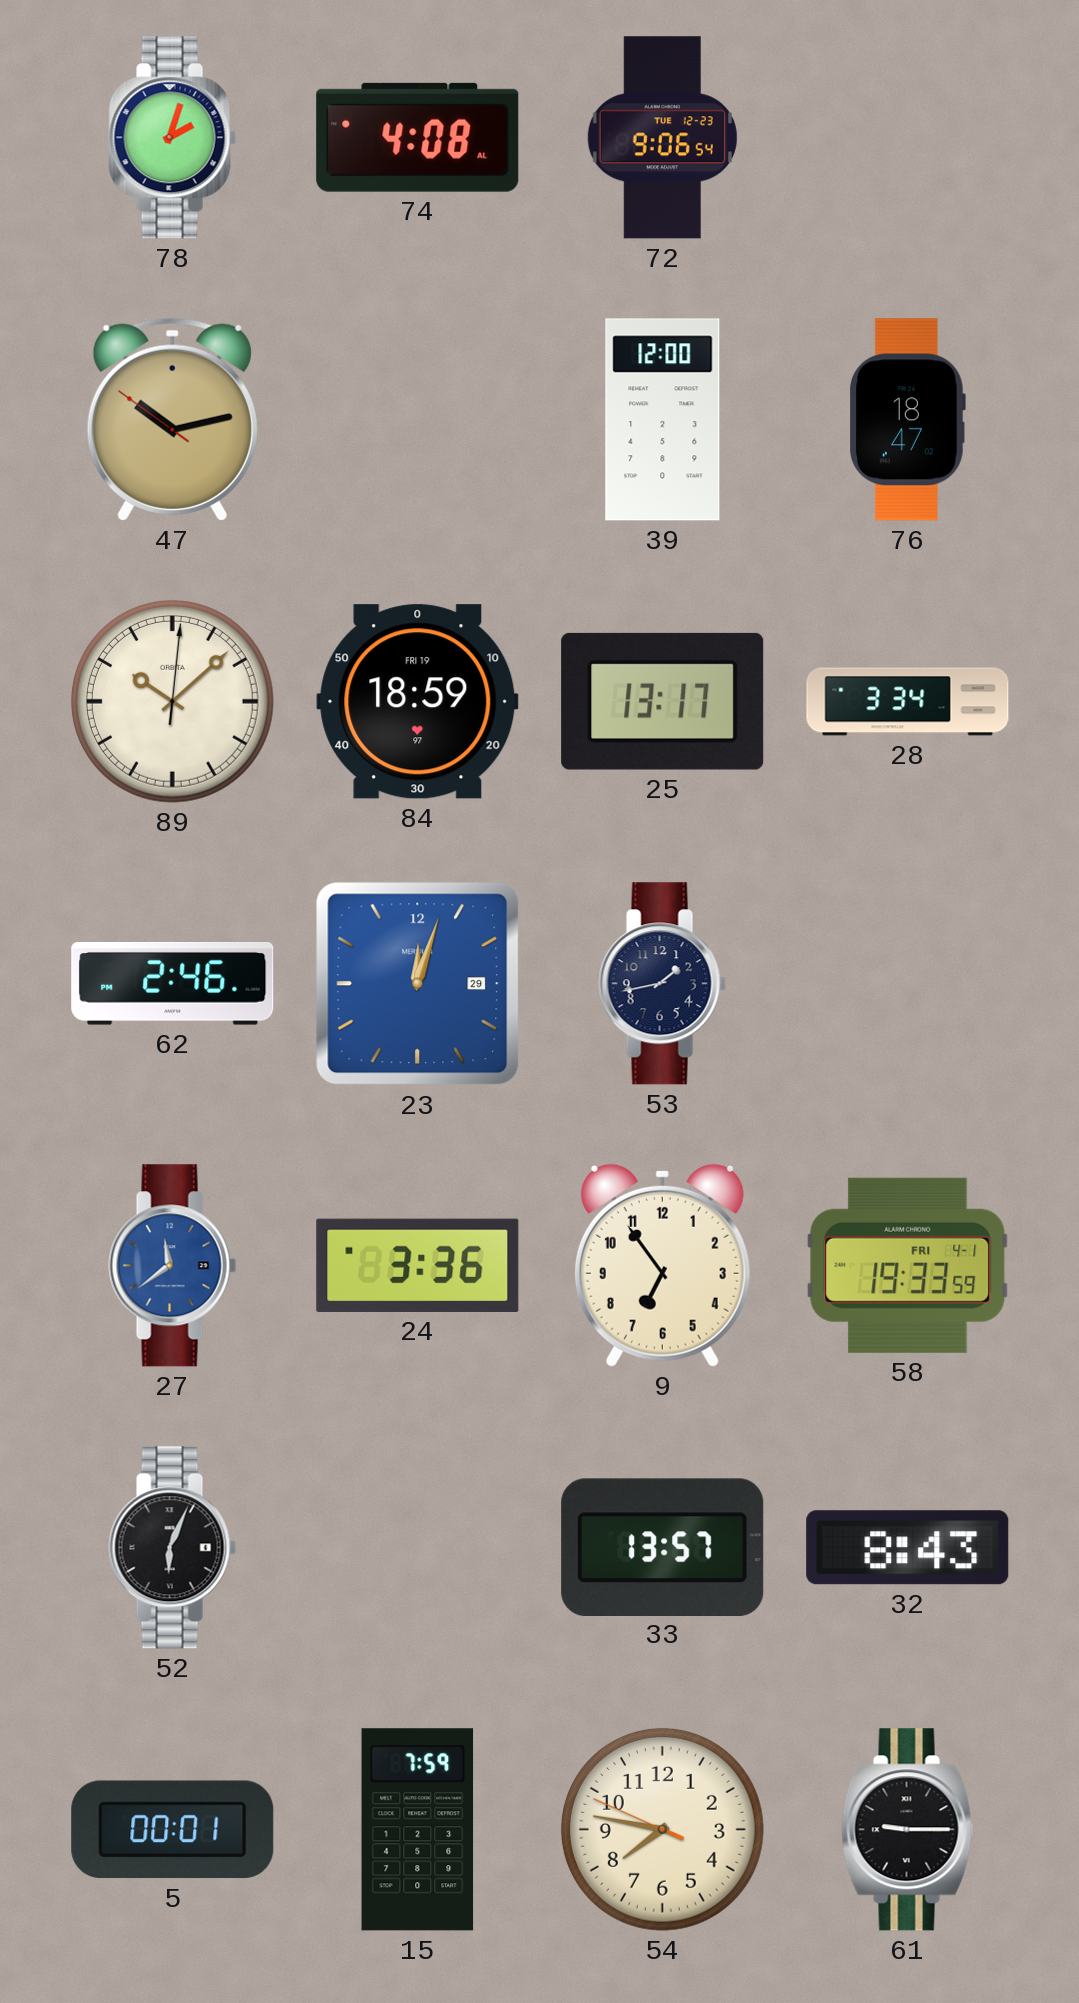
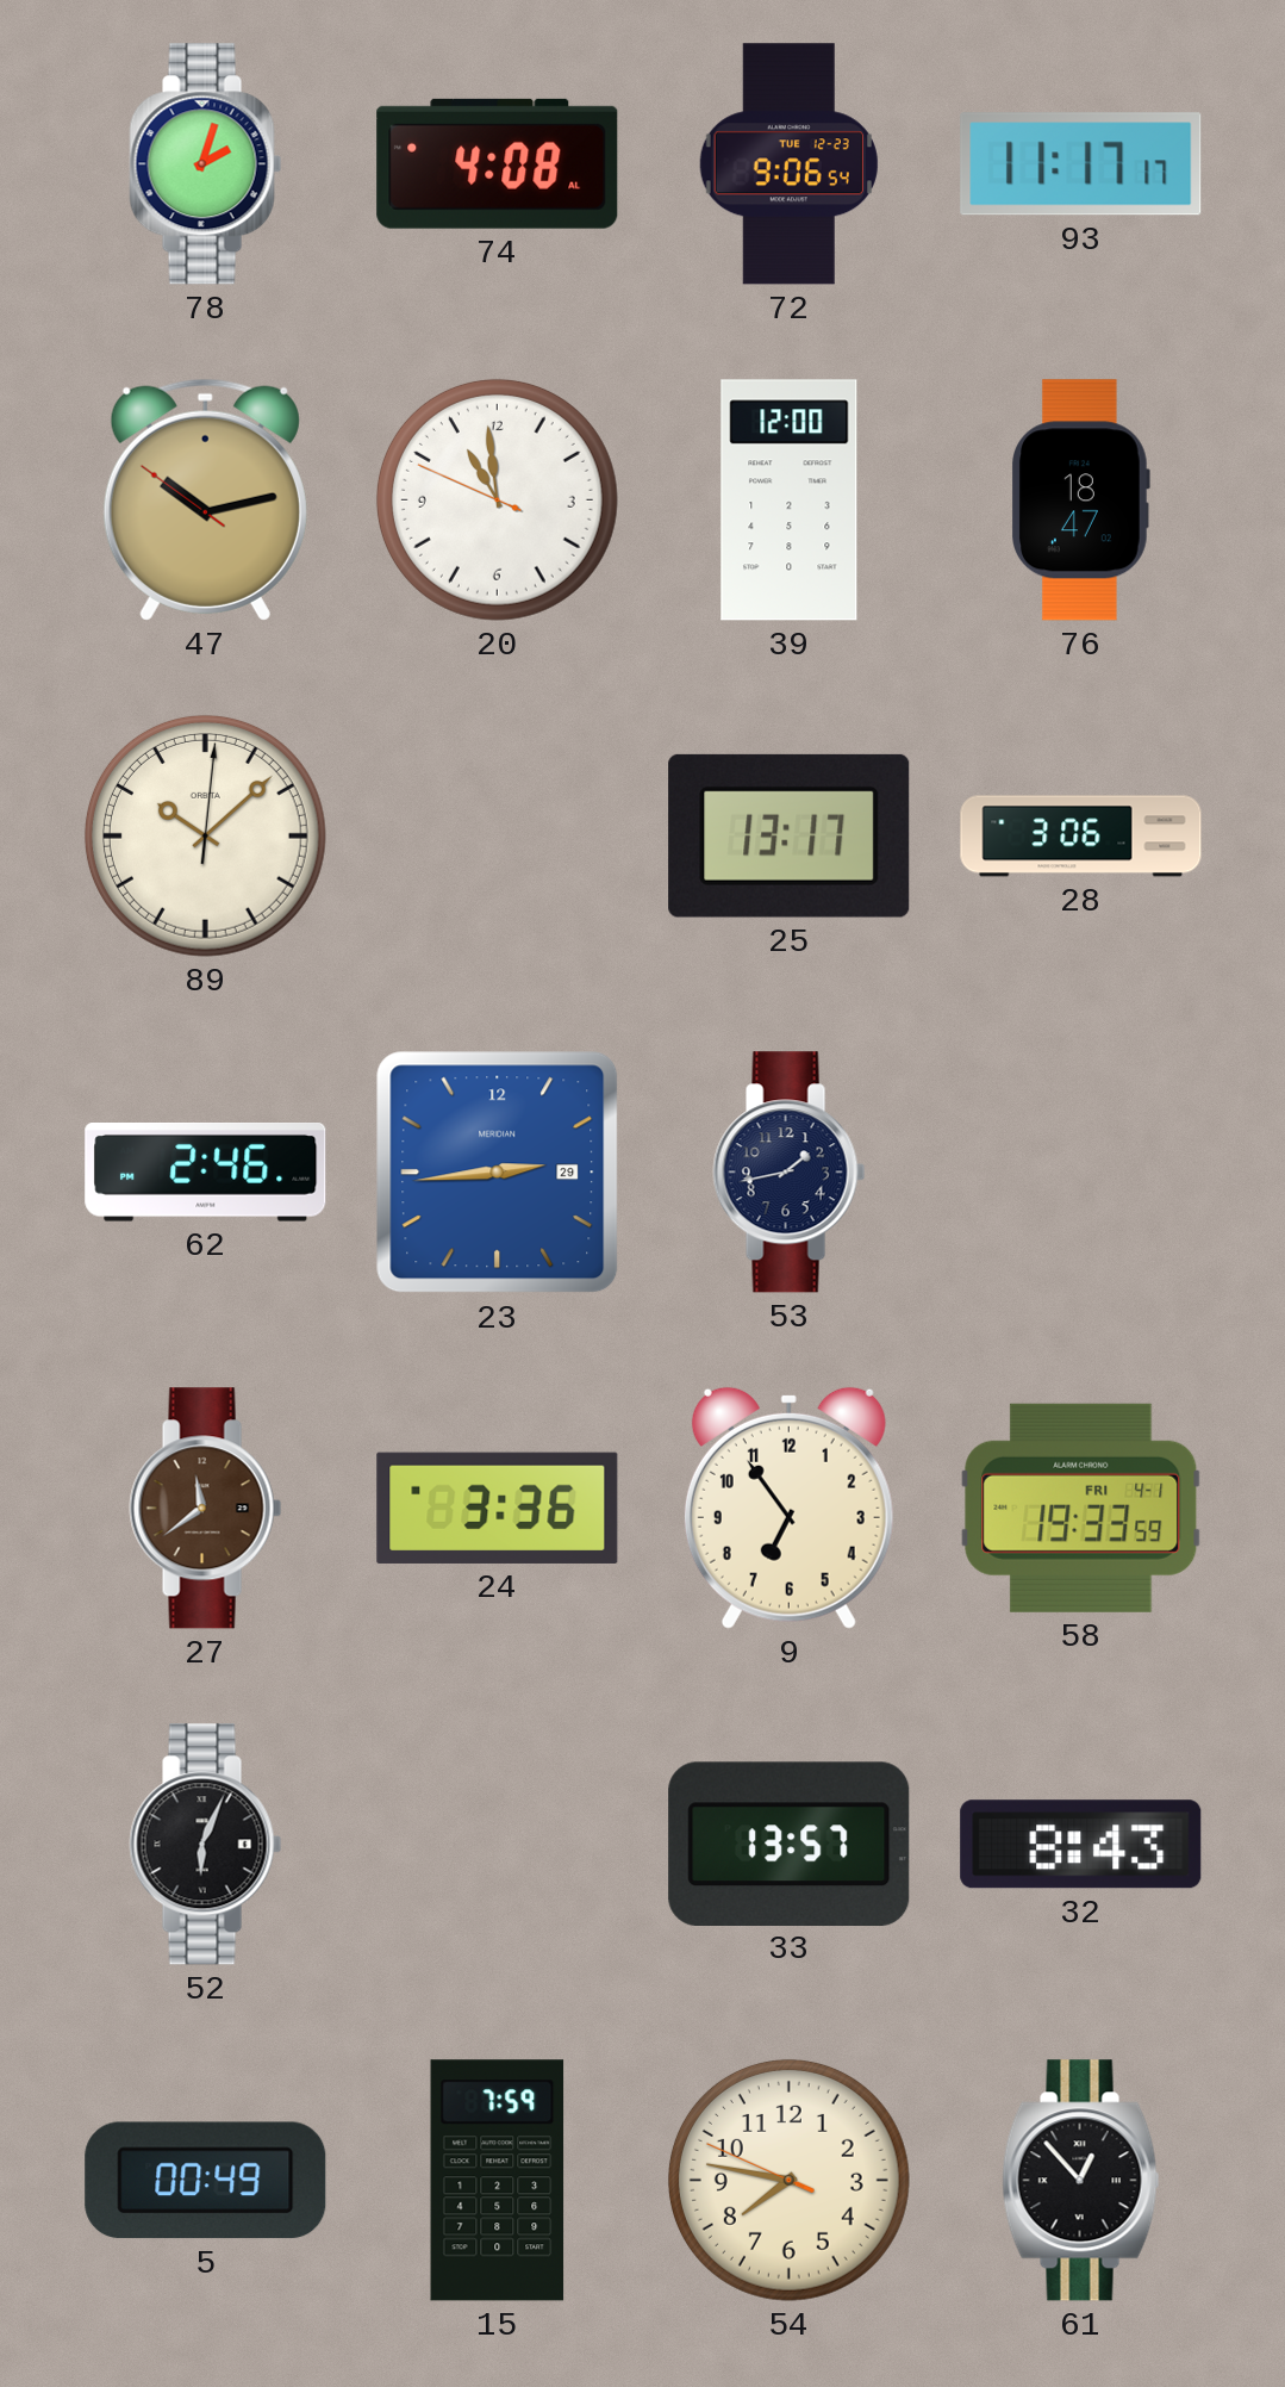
93: none -> 11:17
20: none -> 10:58
84: 18:59 -> none
28: 3:34 -> 3:06
23: 12:03 -> 2:44
27 dial: blue -> brown
5: 00:01 -> 00:49
61: 9:15 -> 12:53
